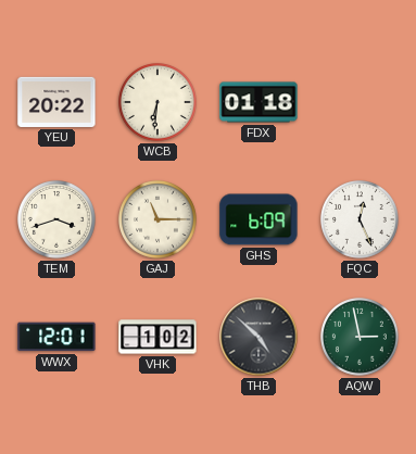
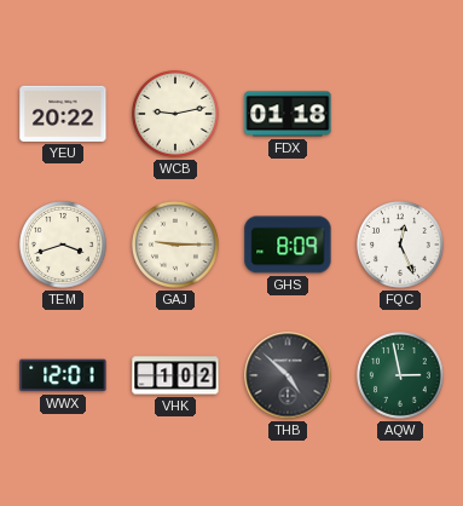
WCB: 6:31 -> 9:13
GAJ: 11:15 -> 9:15
GHS: 6:09 -> 8:09
